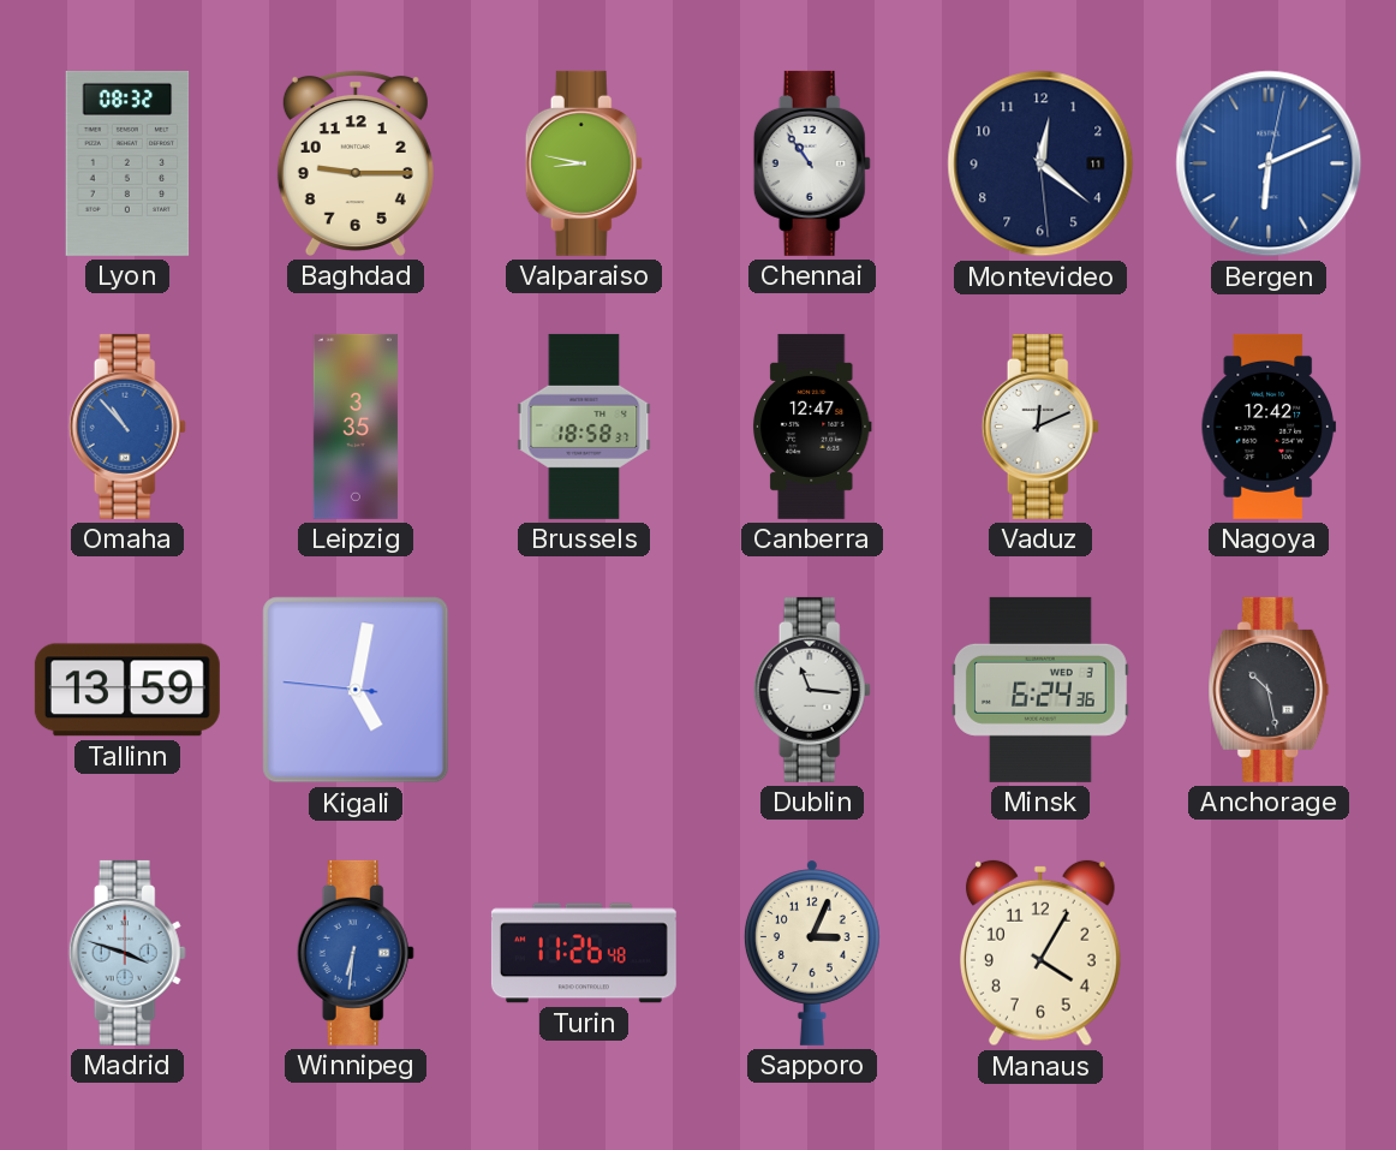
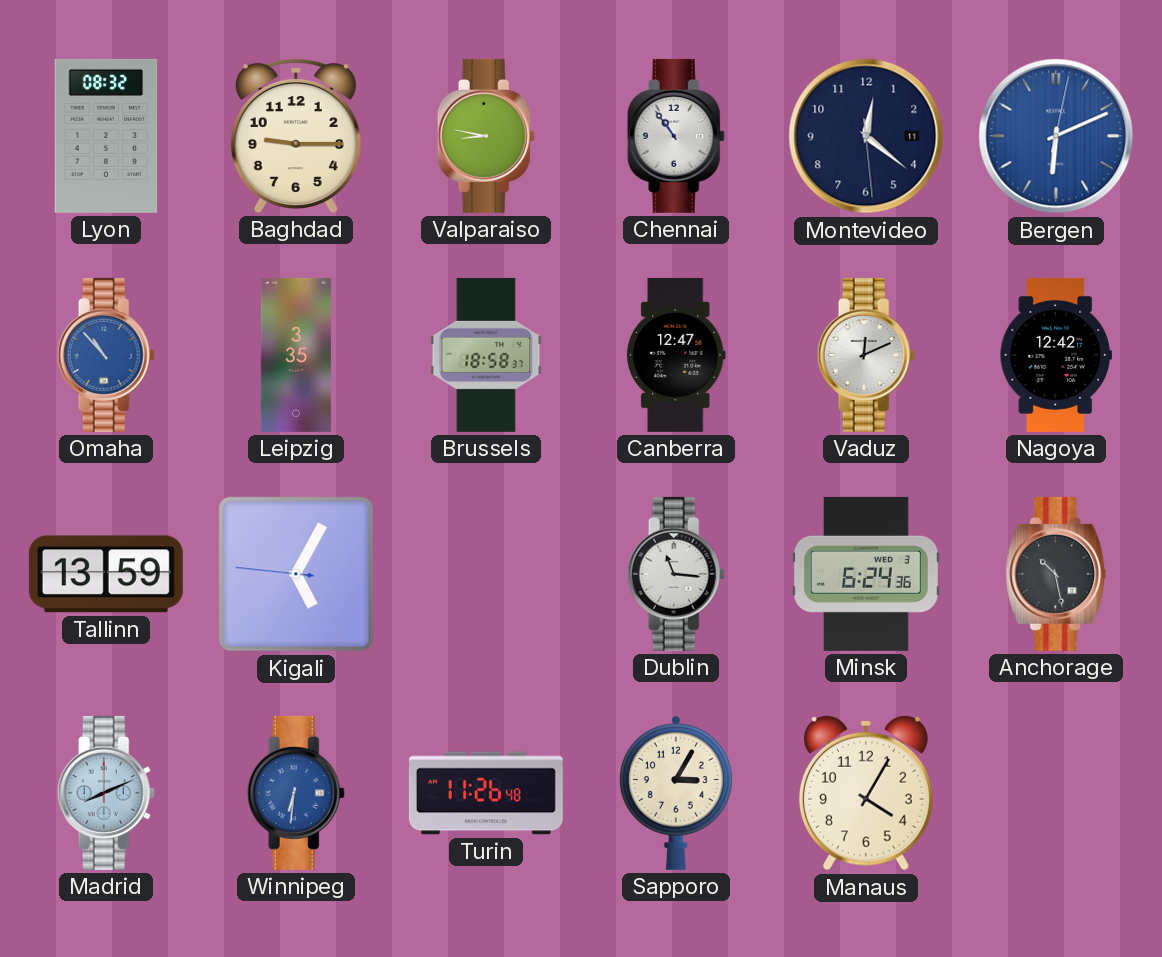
Kigali: 5:01 -> 5:04
Madrid: 3:48 -> 8:11
Sapporo: 3:04 -> 3:05
